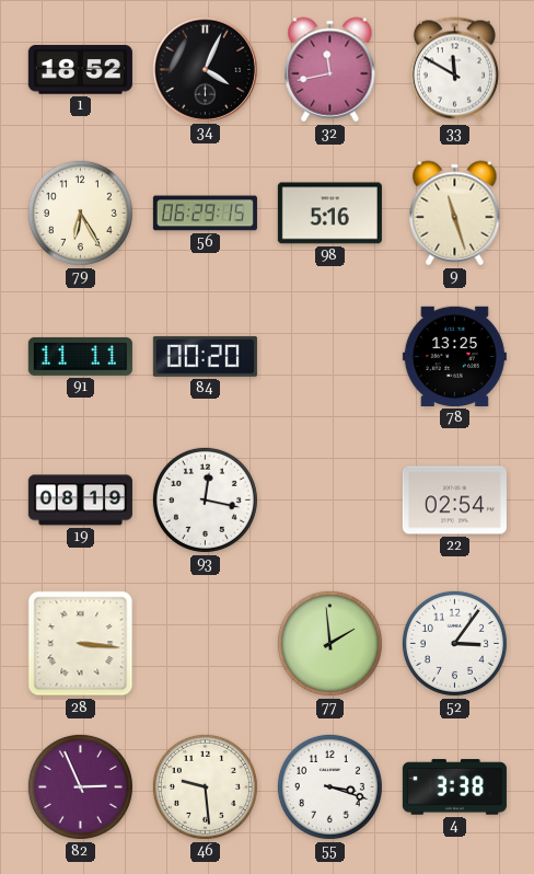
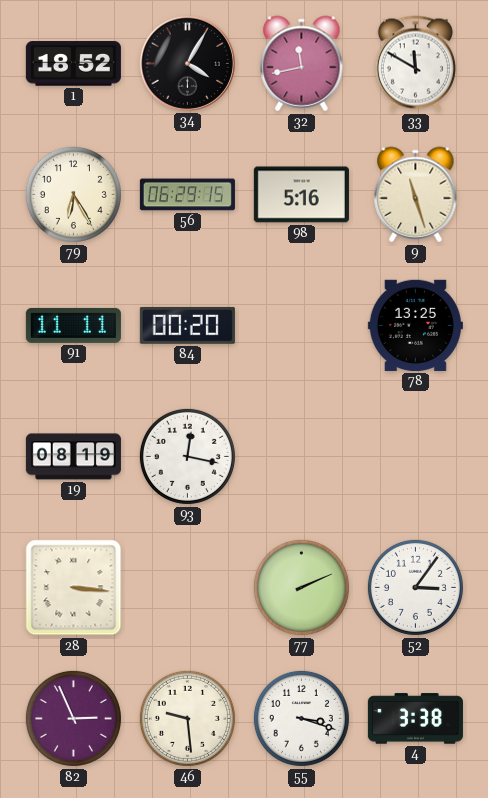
34: 4:04 -> 4:05
22: 02:54 -> none
77: 1:59 -> 2:11
